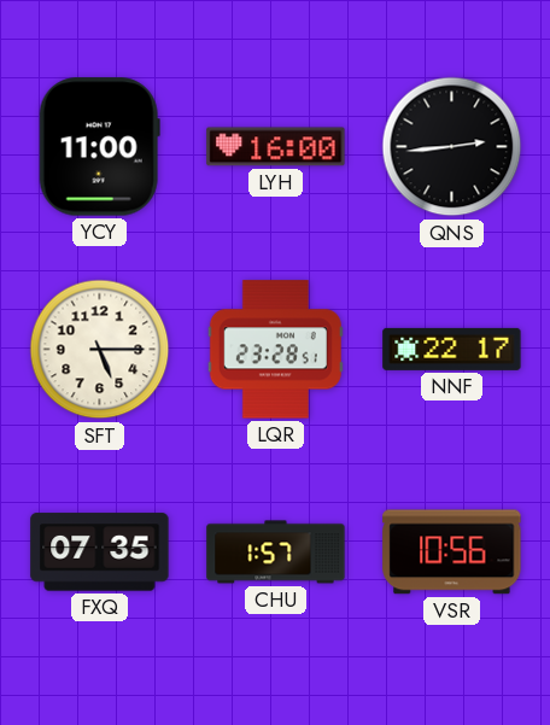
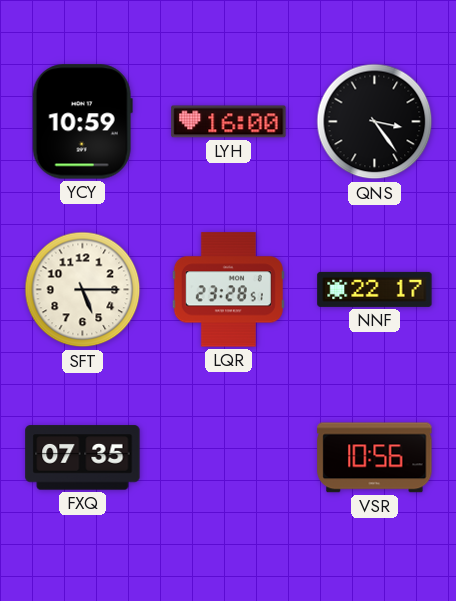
YCY: 11:00 -> 10:59
QNS: 2:44 -> 3:24
CHU: 1:57 -> none
